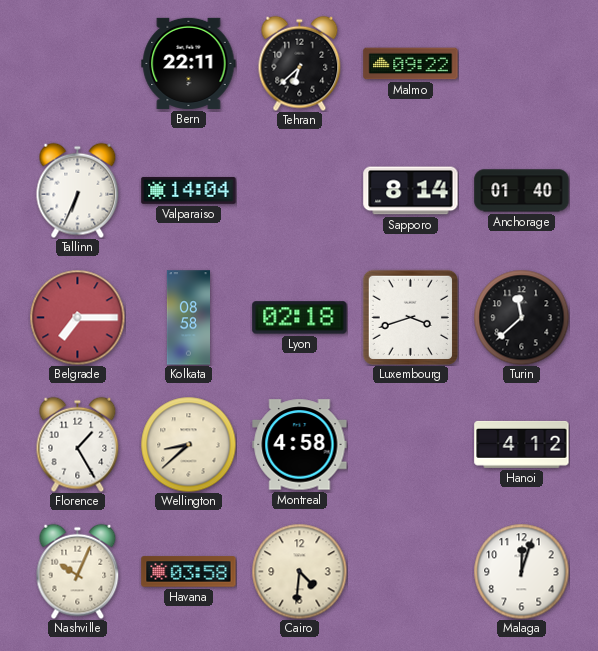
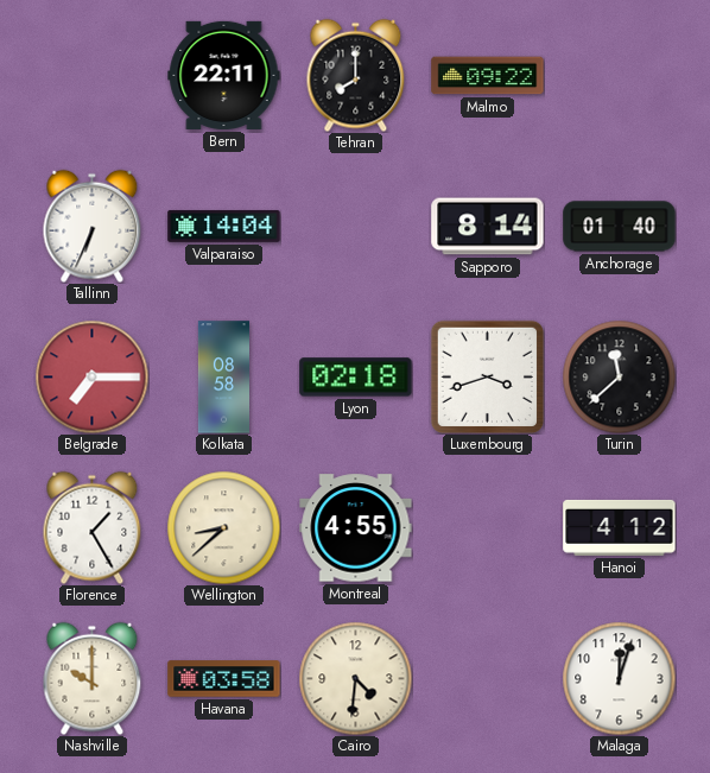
Tehran: 6:38 -> 8:00
Montreal: 4:58 -> 4:55
Nashville: 10:04 -> 10:00
